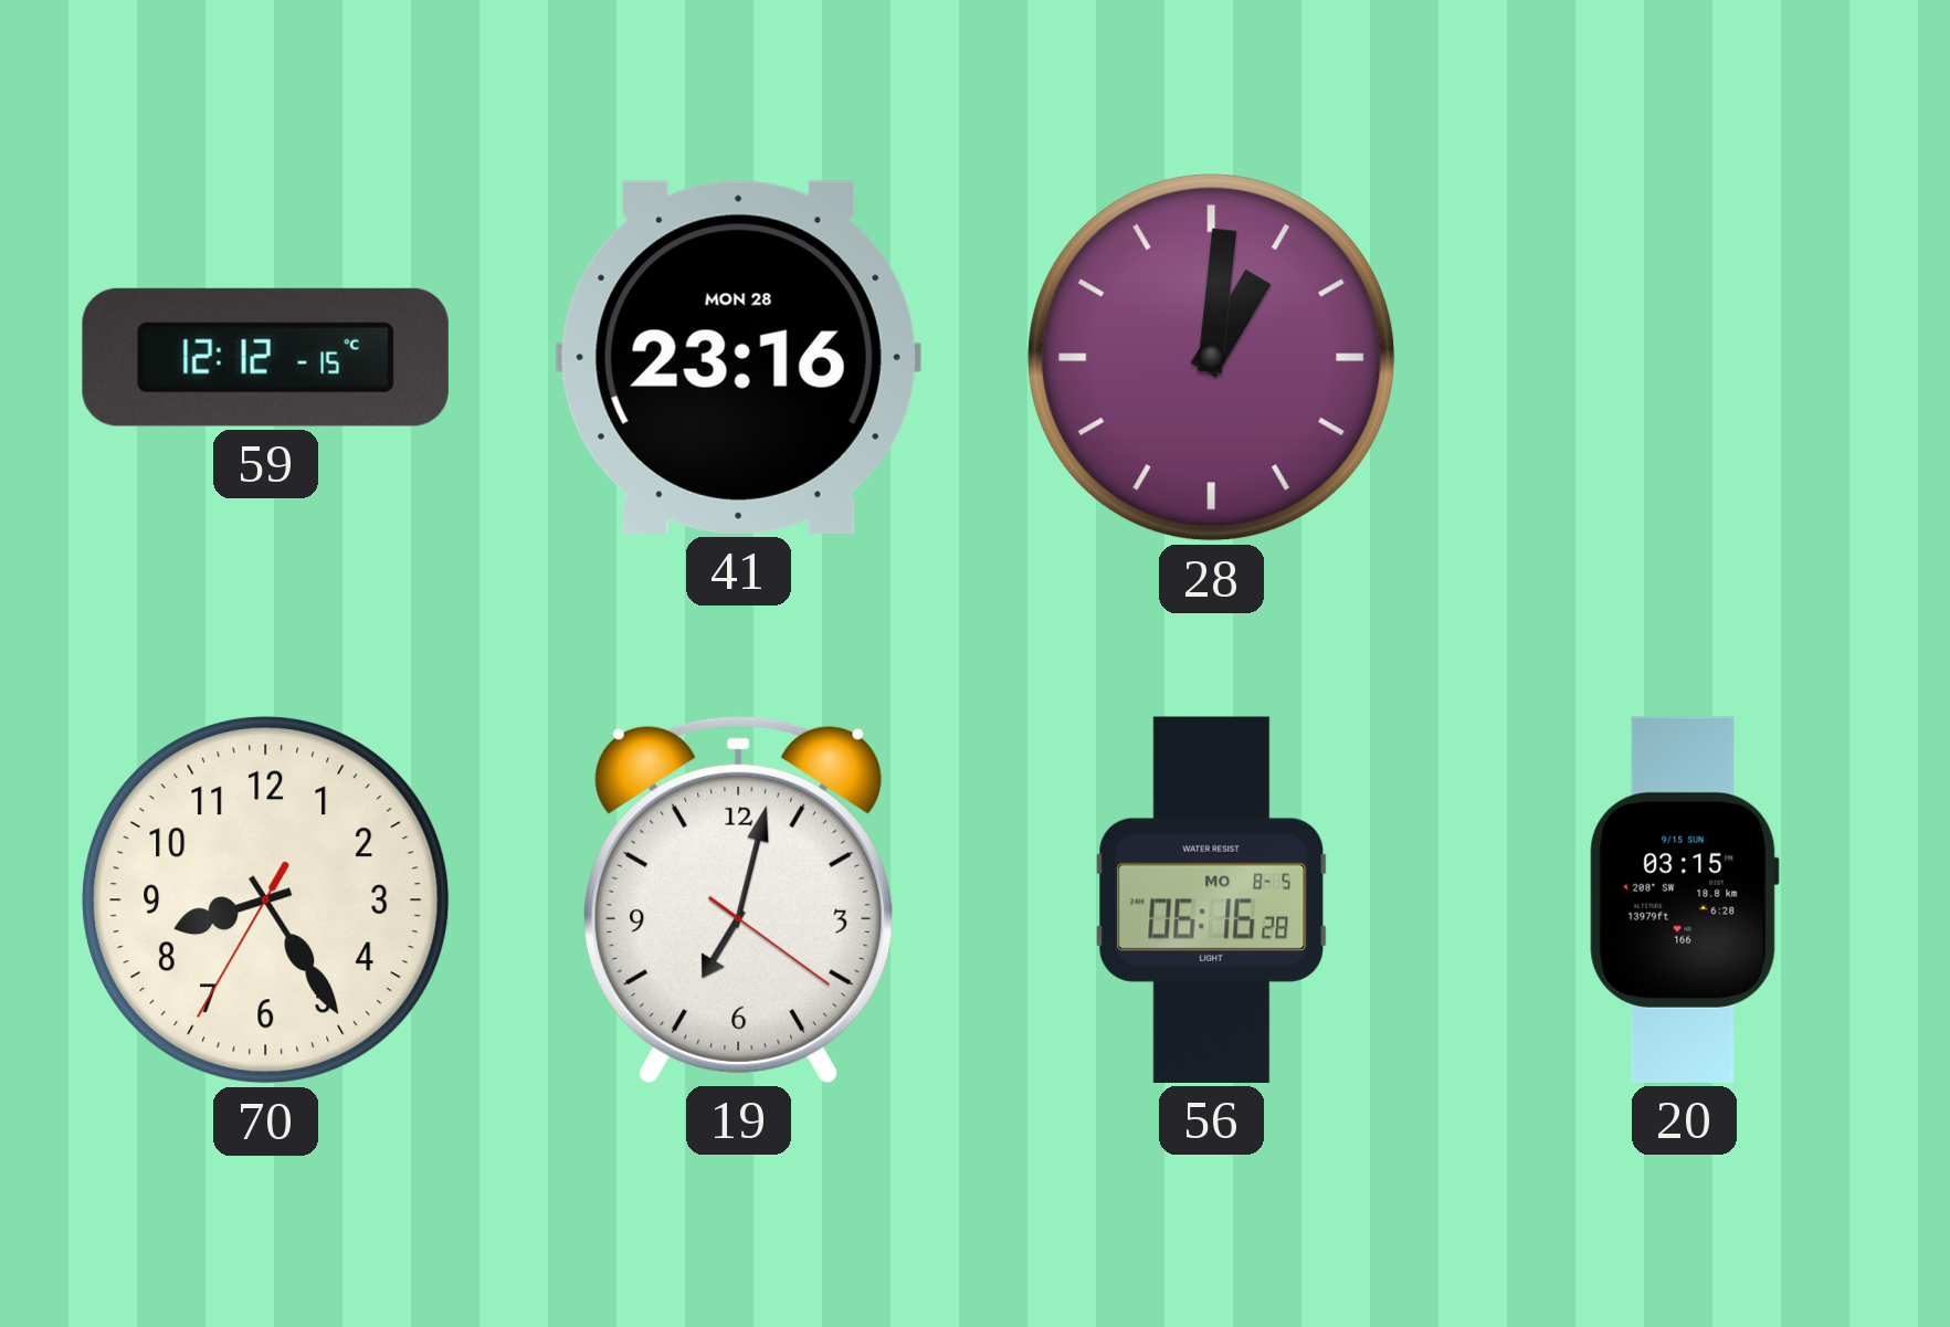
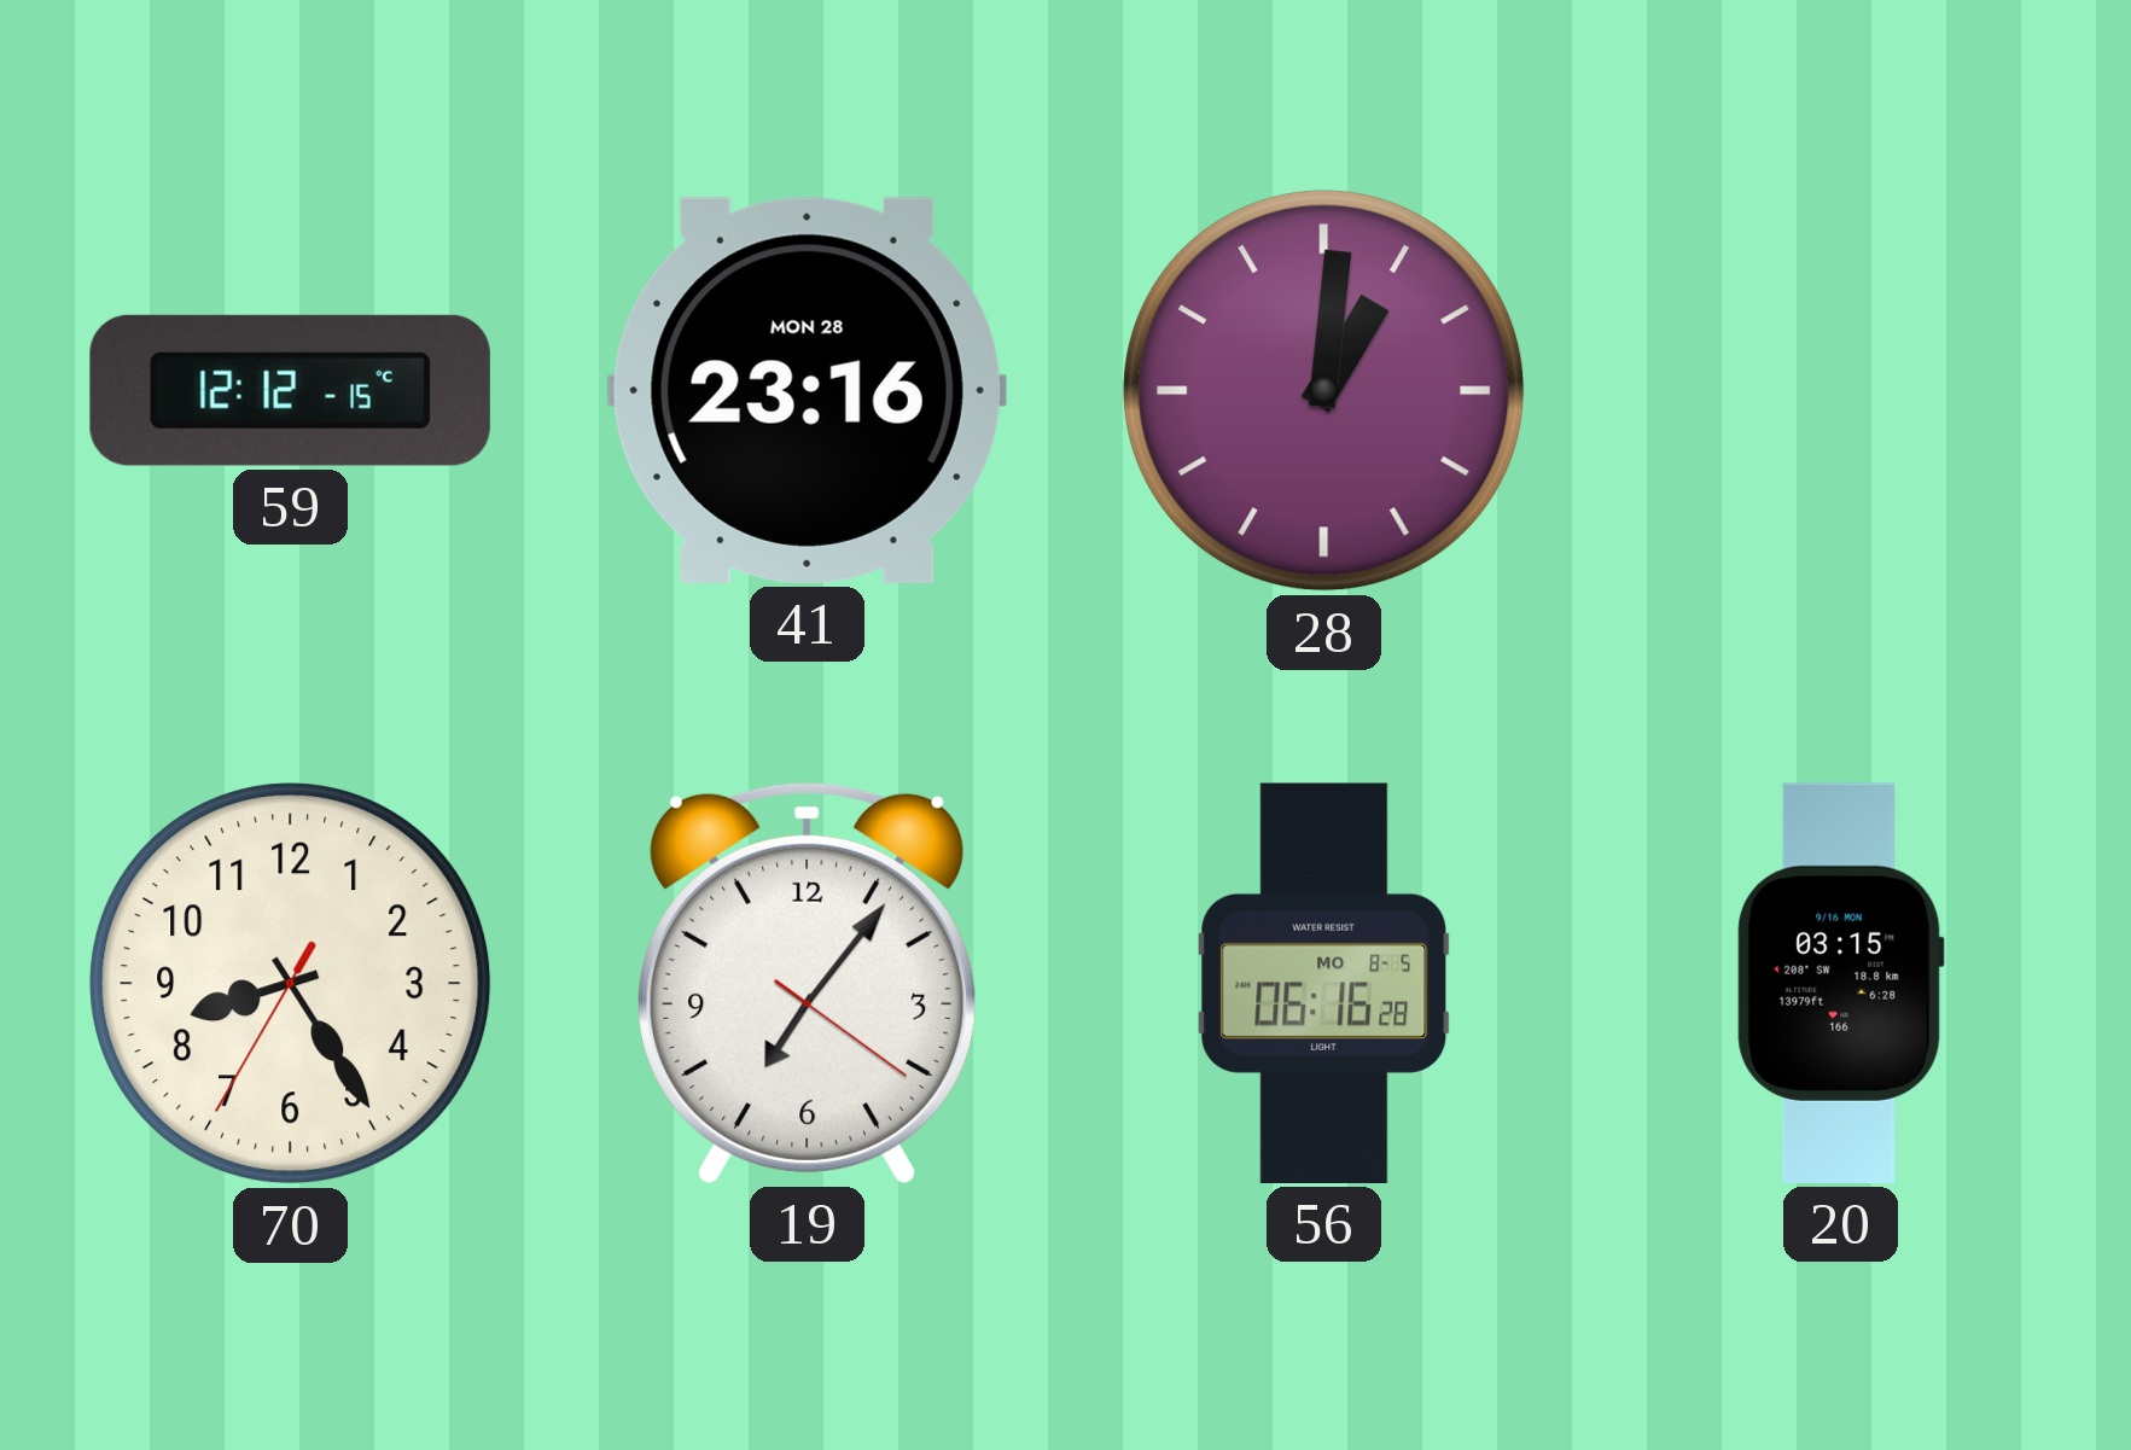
19: 7:02 -> 7:06
20 date: 9/15 SUN -> 9/16 MON
